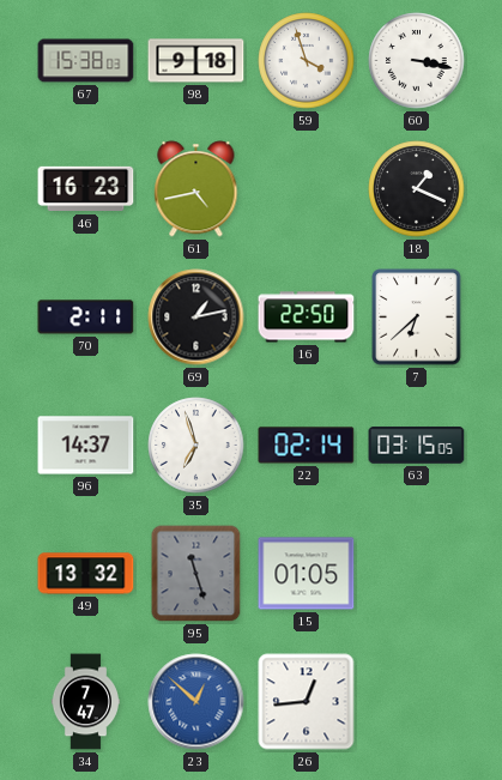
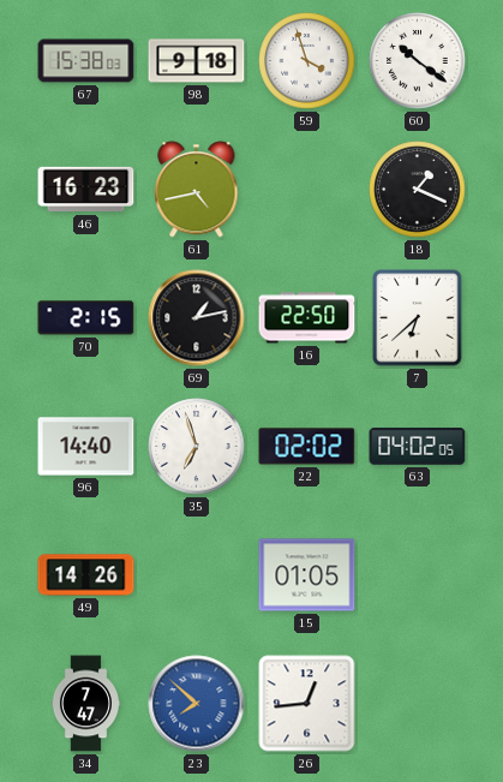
60: 3:17 -> 10:21
70: 2:11 -> 2:15
96: 14:37 -> 14:40
22: 02:14 -> 02:02
63: 03:15 -> 04:02
49: 13:32 -> 14:26
95: 11:27 -> none
23: 12:52 -> 7:52
